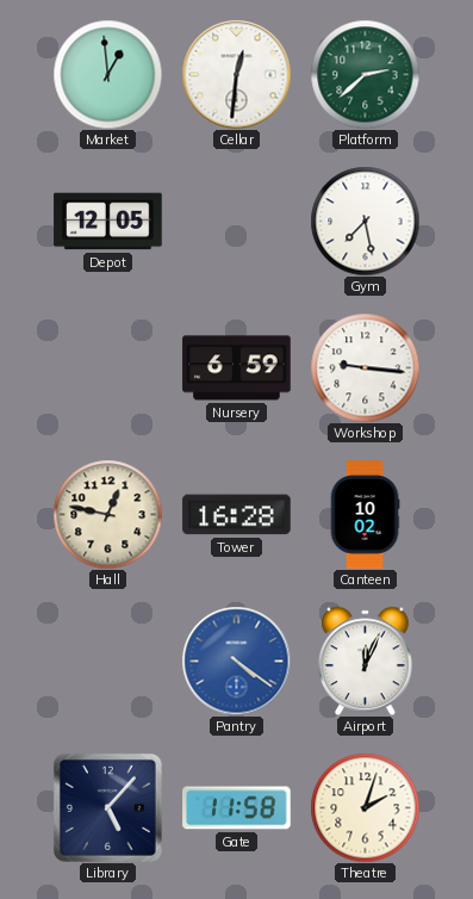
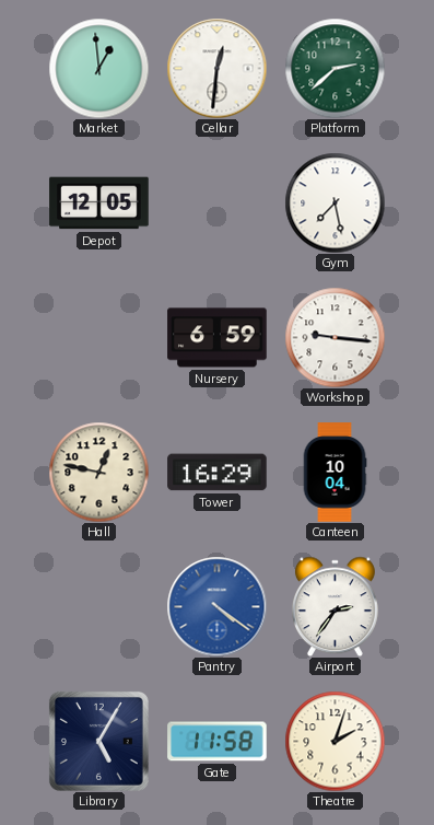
Tower: 16:28 -> 16:29
Canteen: 10:02 -> 10:04
Airport: 12:04 -> 2:36
Library: 5:07 -> 5:05
